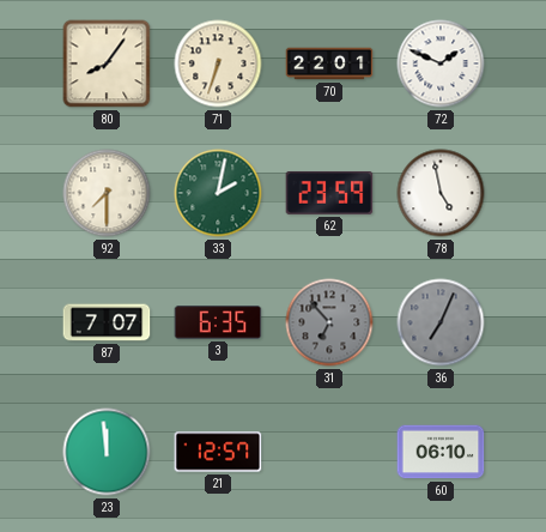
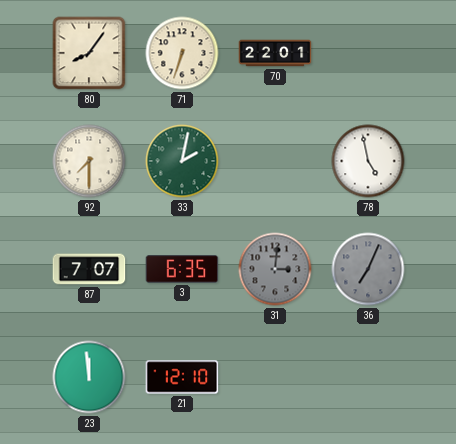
72: 1:49 -> none
62: 23:59 -> none
31: 6:53 -> 3:01
21: 12:57 -> 12:10
60: 06:10 -> none
